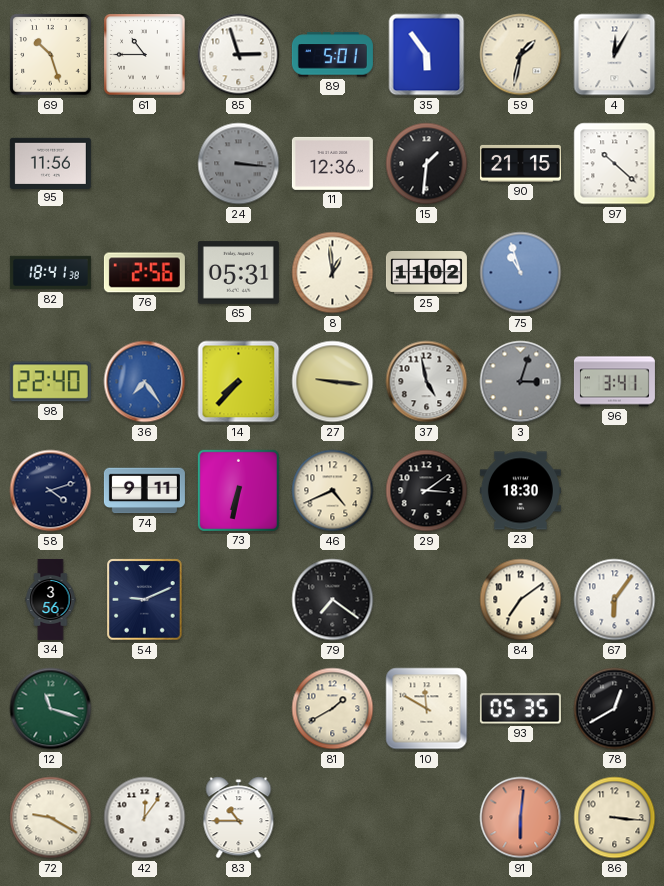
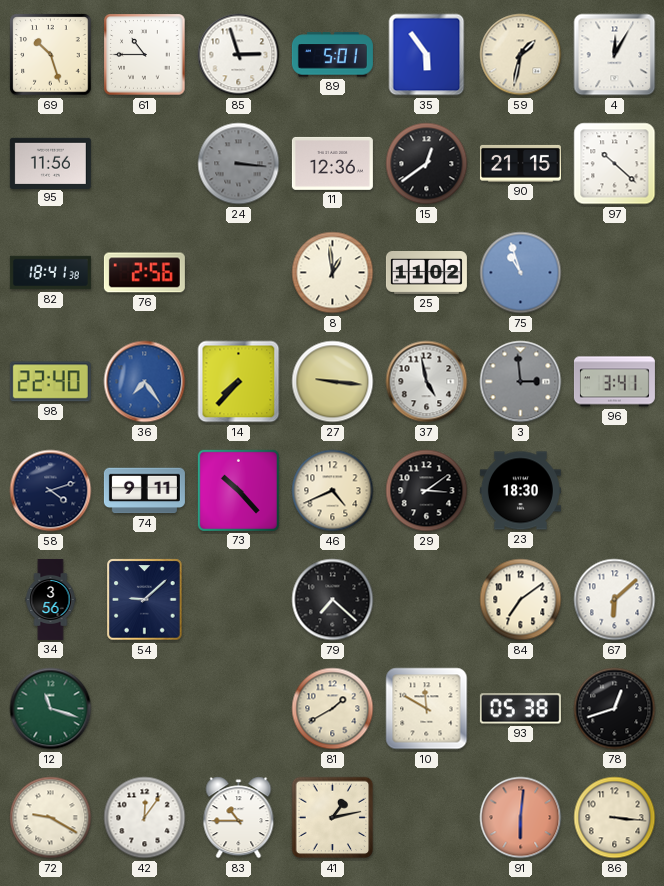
15: 1:31 -> 12:39
65: 05:31 -> none
3: 3:03 -> 2:59
73: 6:32 -> 10:23
54: 9:11 -> 9:08
79: 7:21 -> 7:22
67: 6:06 -> 6:08
93: 05:35 -> 05:38
78: 12:40 -> 12:42
41: none -> 1:13
